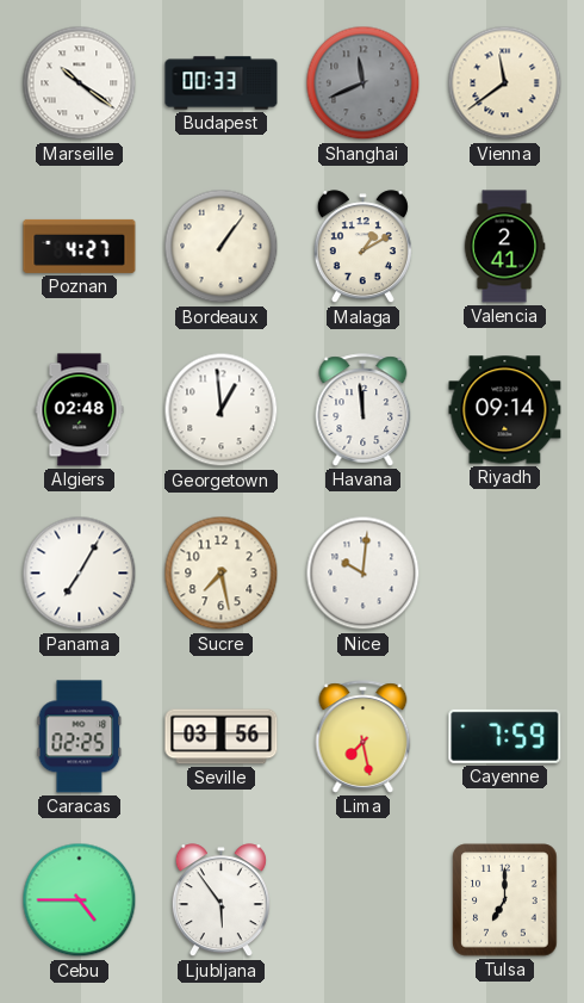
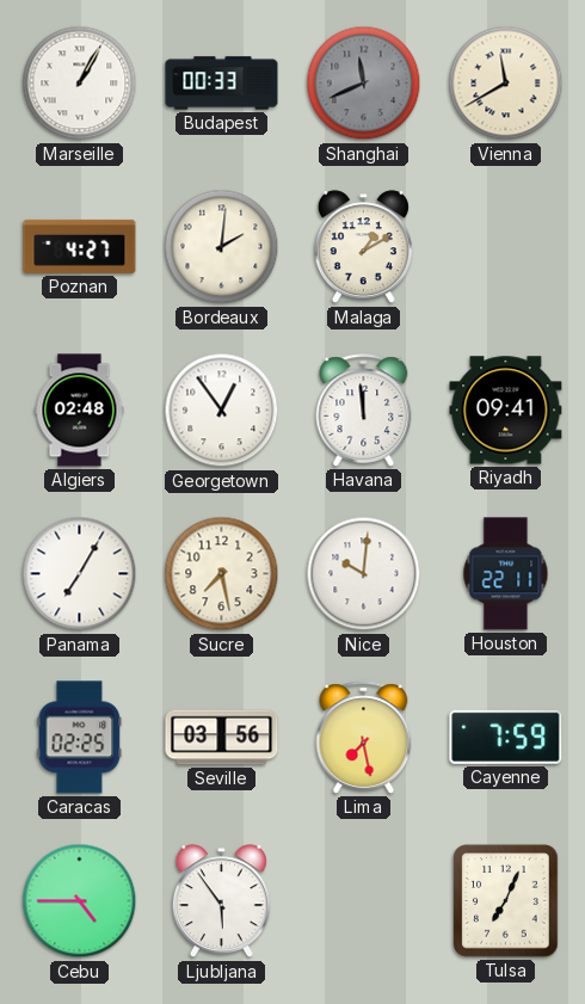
Marseille: 10:21 -> 1:05
Vienna: 11:39 -> 11:40
Bordeaux: 1:06 -> 2:01
Valencia: 2:41 -> none
Georgetown: 12:59 -> 12:54
Riyadh: 09:14 -> 09:41
Houston: none -> 22:11
Tulsa: 7:00 -> 7:04
